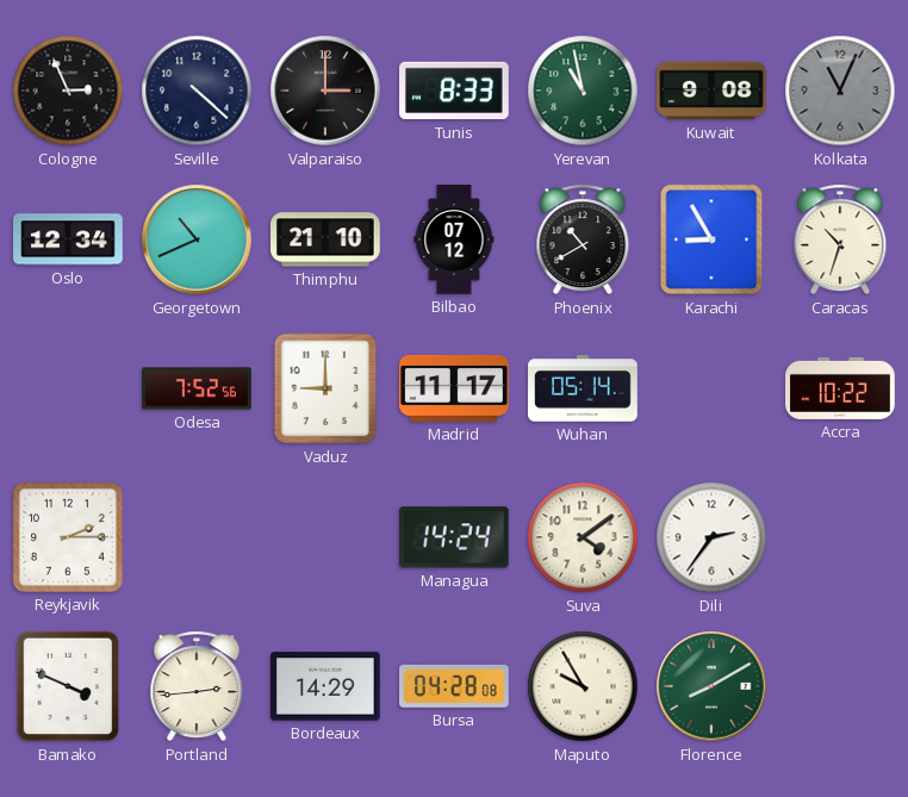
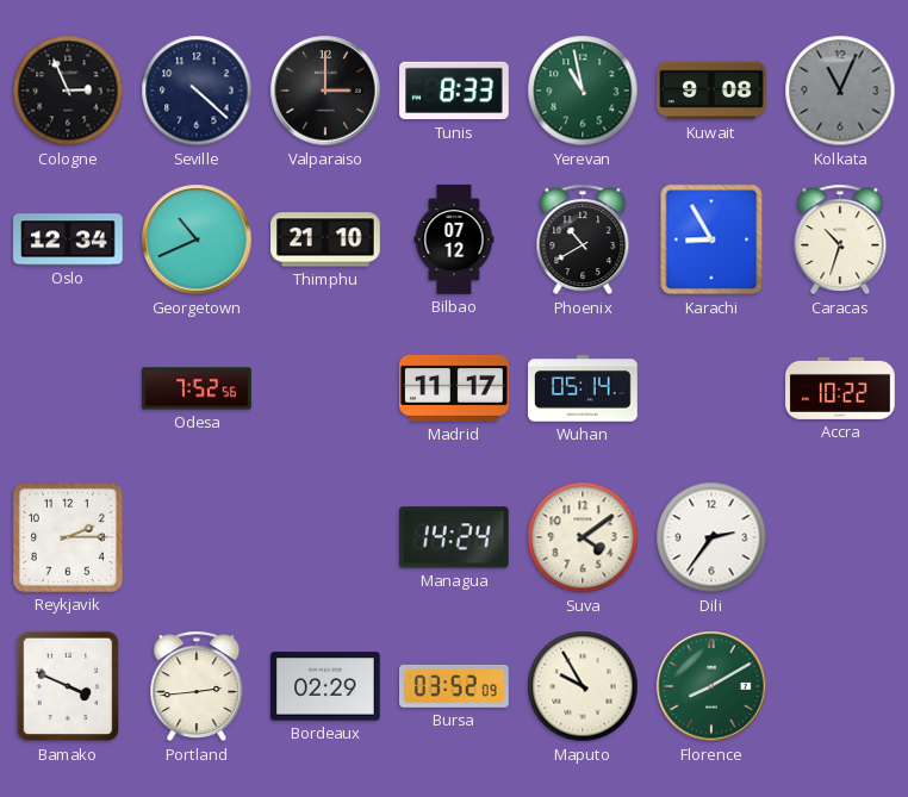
Vaduz: 9:00 -> none
Bordeaux: 14:29 -> 02:29
Bursa: 04:28 -> 03:52
